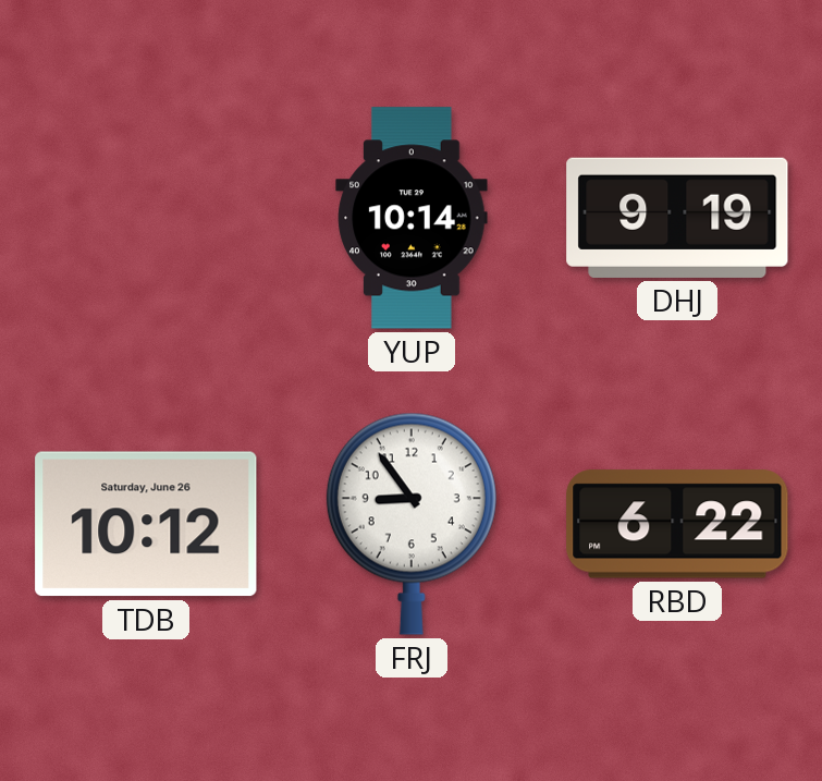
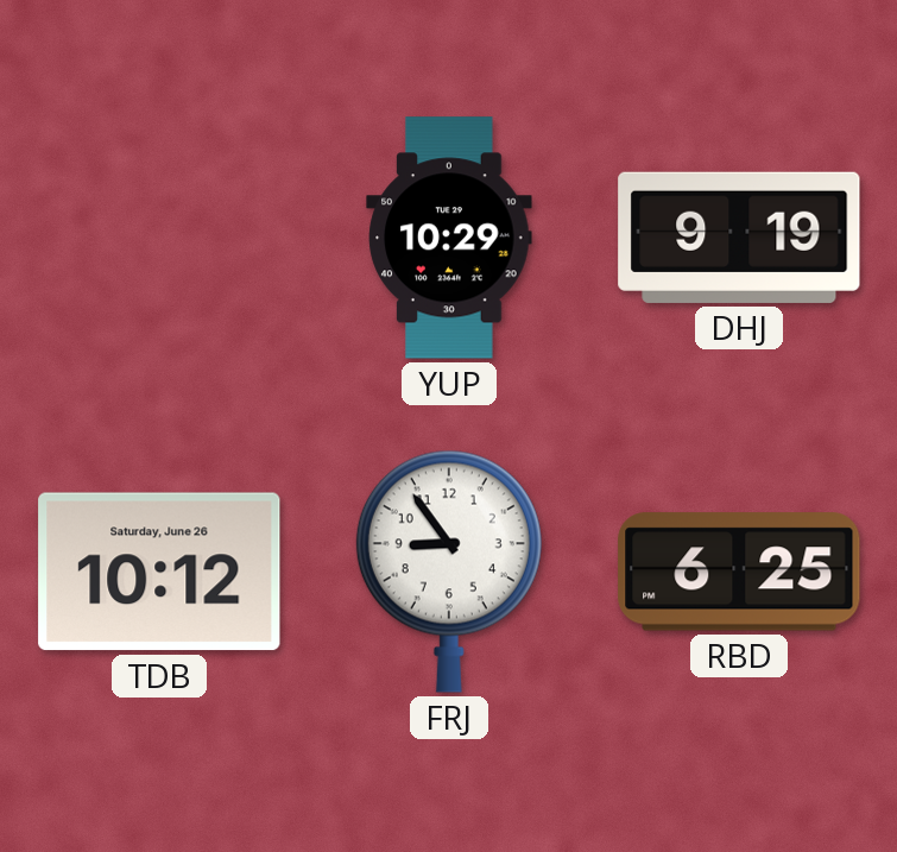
YUP: 10:14 -> 10:29
RBD: 6:22 -> 6:25
